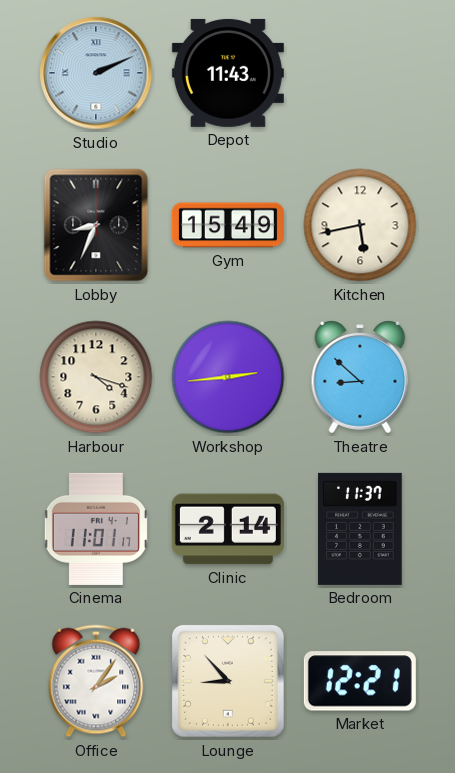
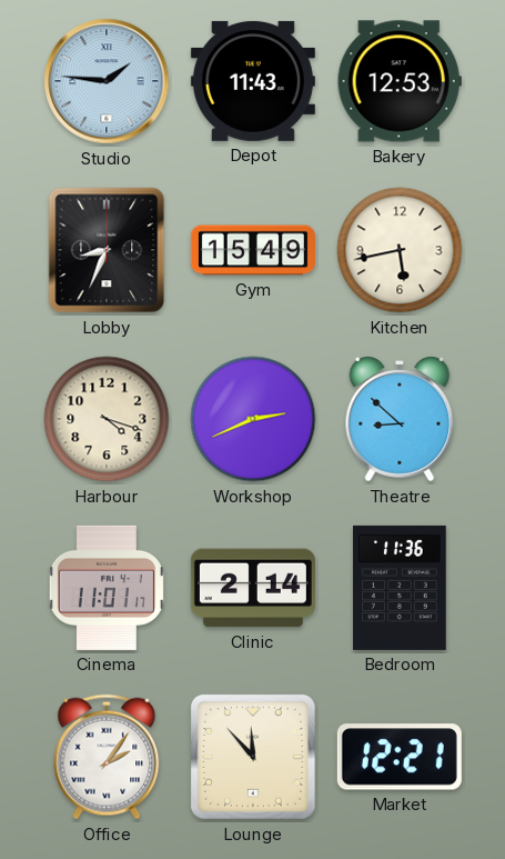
Studio: 2:11 -> 1:46
Bakery: none -> 12:53
Workshop: 2:44 -> 2:41
Bedroom: 11:37 -> 11:36
Lounge: 8:53 -> 11:53
